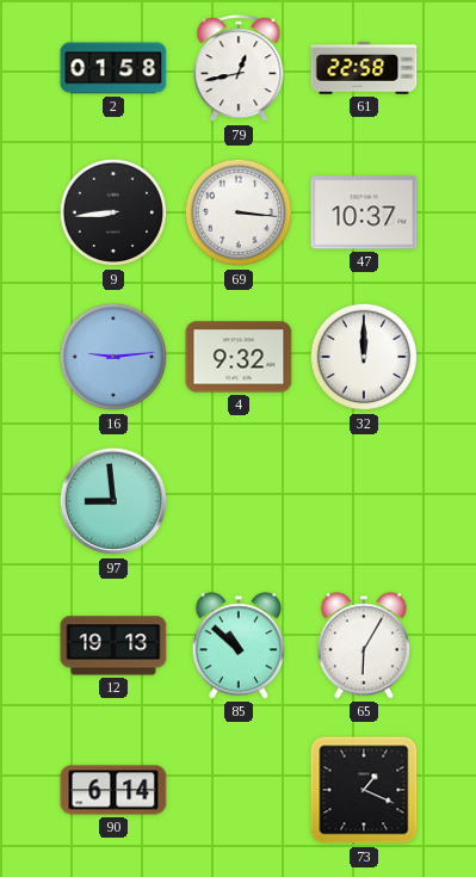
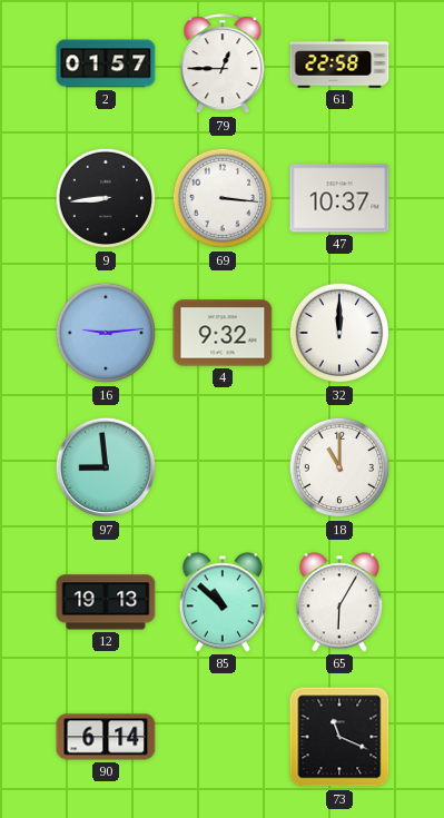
2: 01:58 -> 01:57
79: 12:43 -> 12:45
18: none -> 11:00
73: 1:19 -> 11:19
